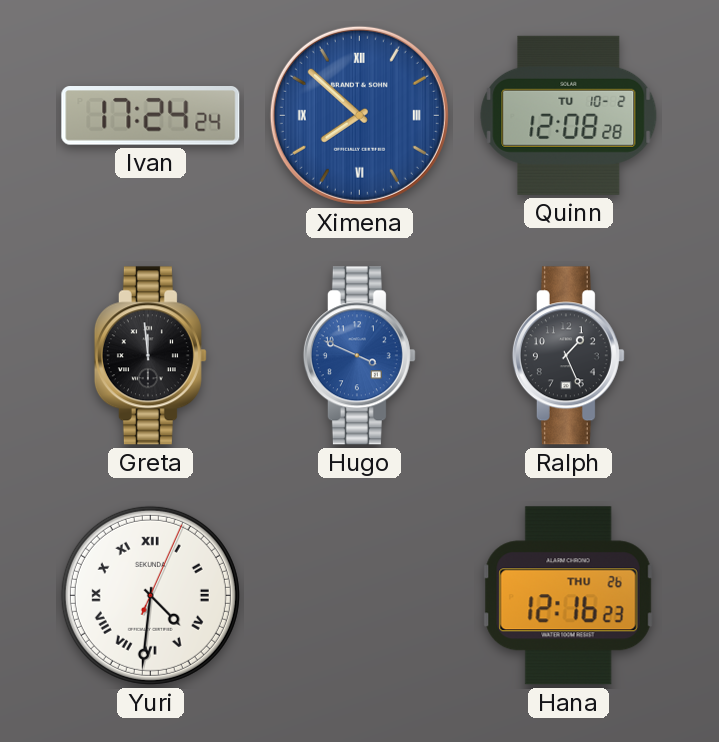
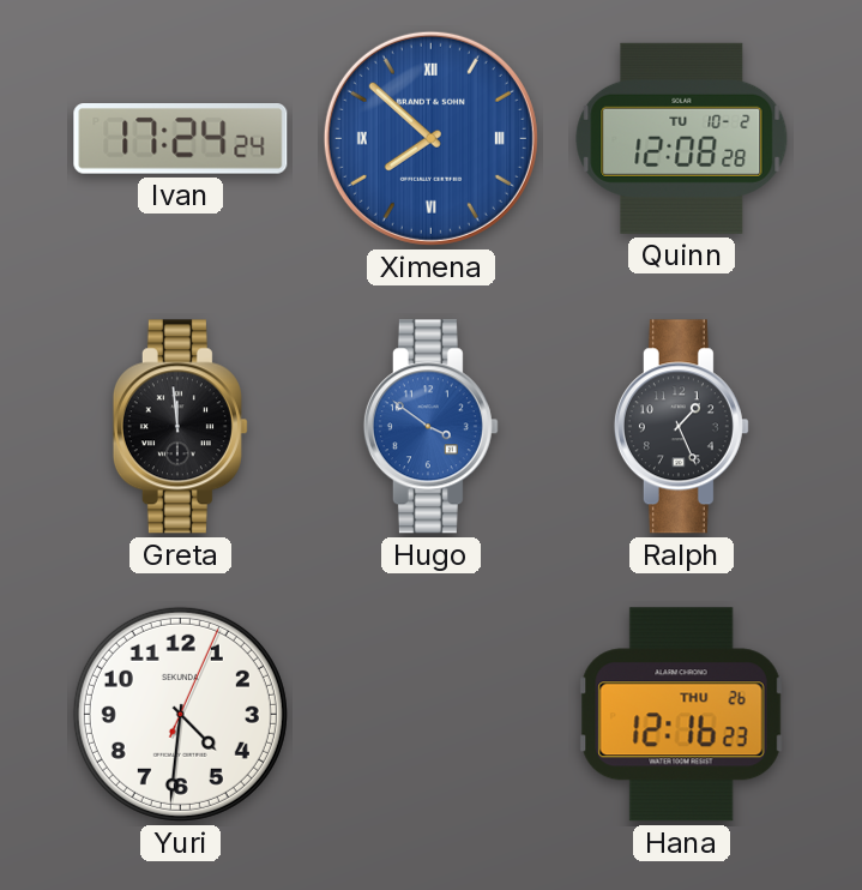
Hugo: 3:49 -> 3:51
Yuri numerals: Roman -> Arabic
